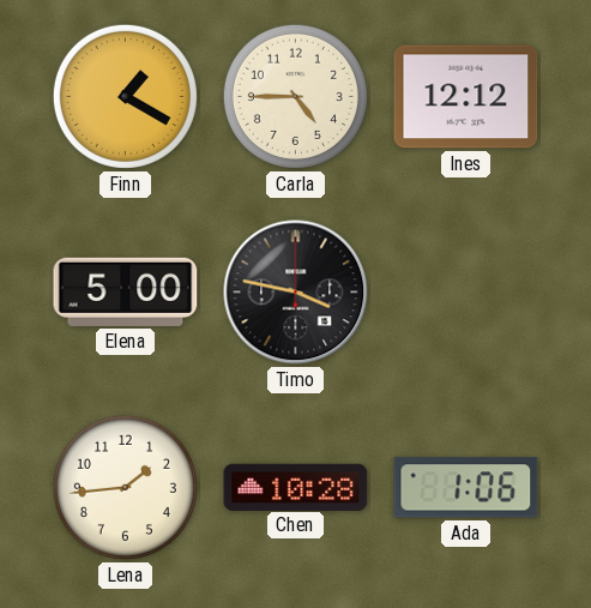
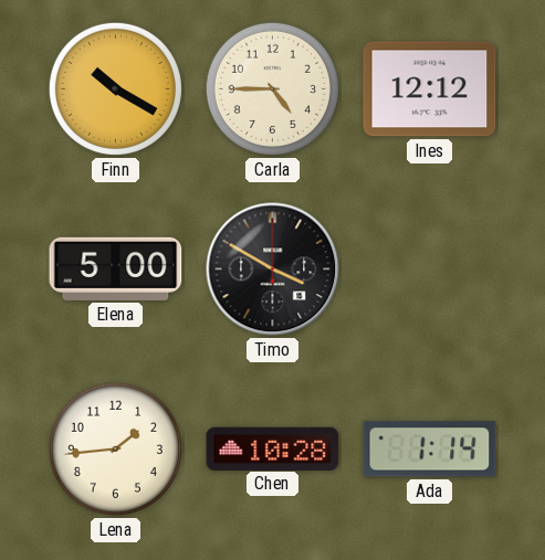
Finn: 1:20 -> 10:20
Timo: 3:47 -> 3:50
Ada: 1:06 -> 1:14
